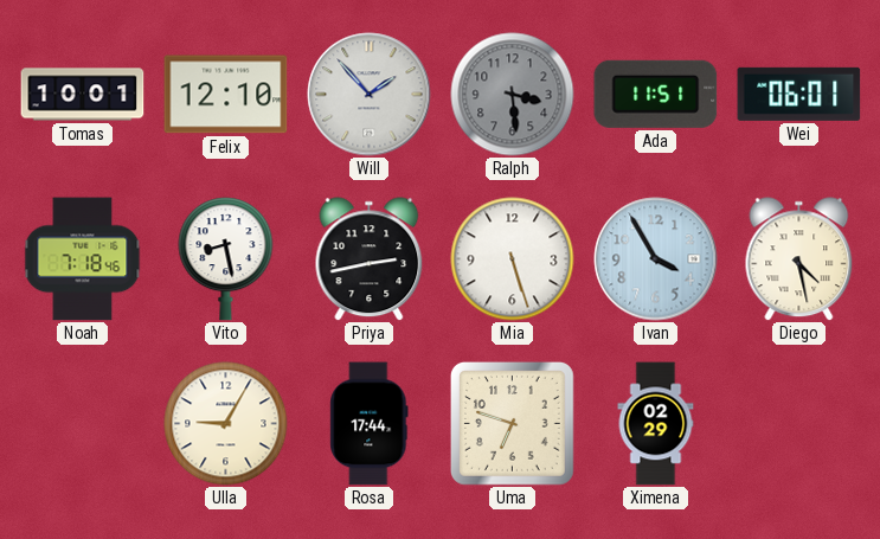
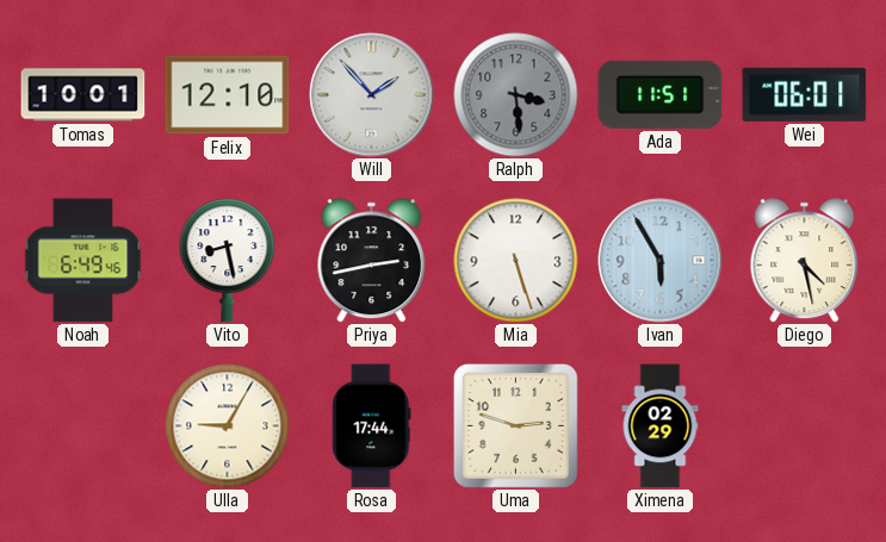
Noah: 7:18 -> 6:49
Ivan: 3:55 -> 5:55
Uma: 6:48 -> 2:48
